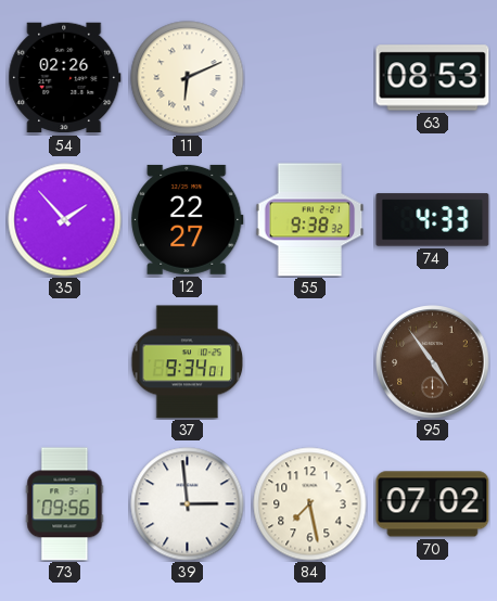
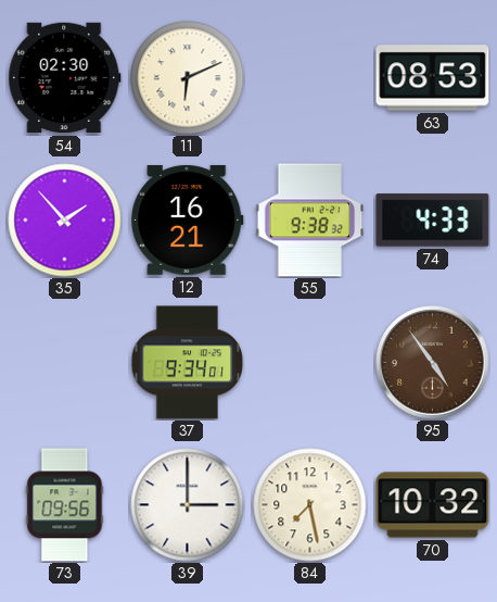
54: 02:26 -> 02:30
12: 22:27 -> 16:21
39: 2:59 -> 3:00
70: 07:02 -> 10:32
